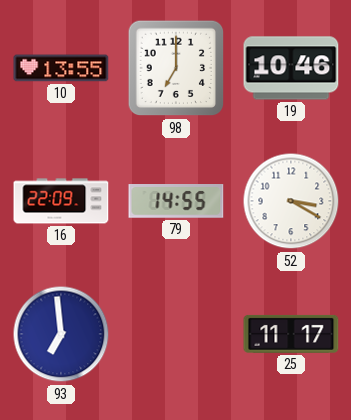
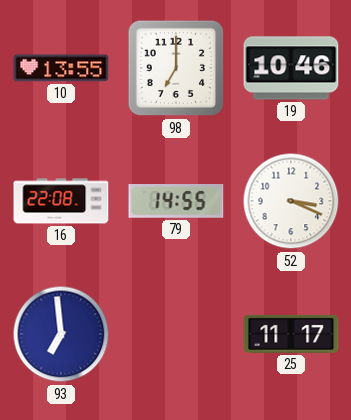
16: 22:09 -> 22:08
52: 3:20 -> 3:19
